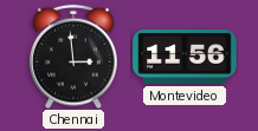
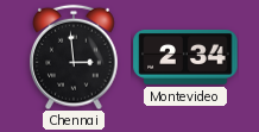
Montevideo: 11:56 -> 2:34
